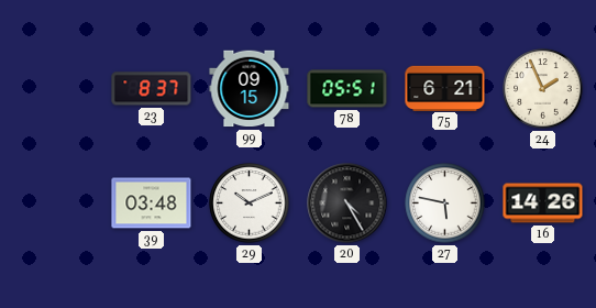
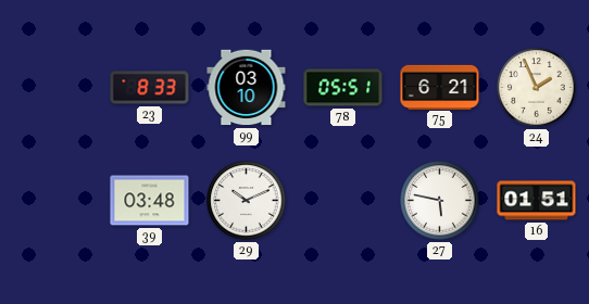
23: 8:37 -> 8:33
99: 09:15 -> 03:10
20: 4:25 -> none
16: 14:26 -> 01:51
